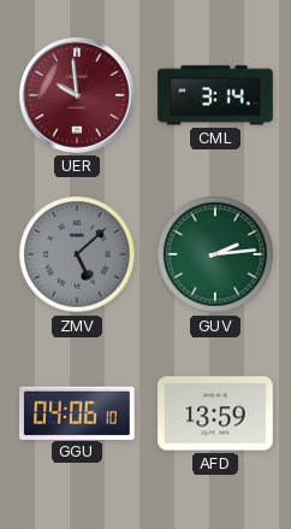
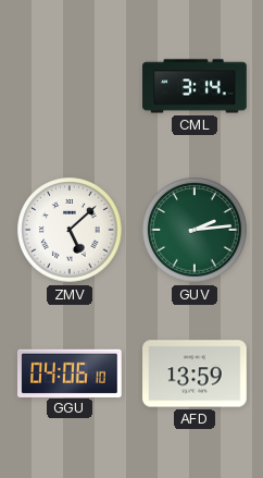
UER: 9:59 -> none
ZMV dial: grey -> white
